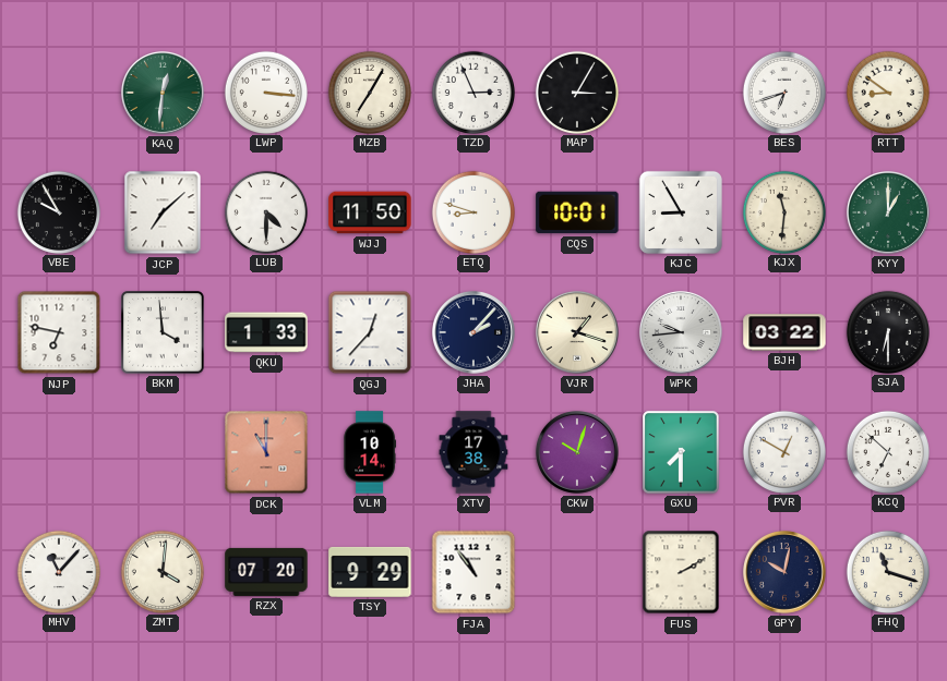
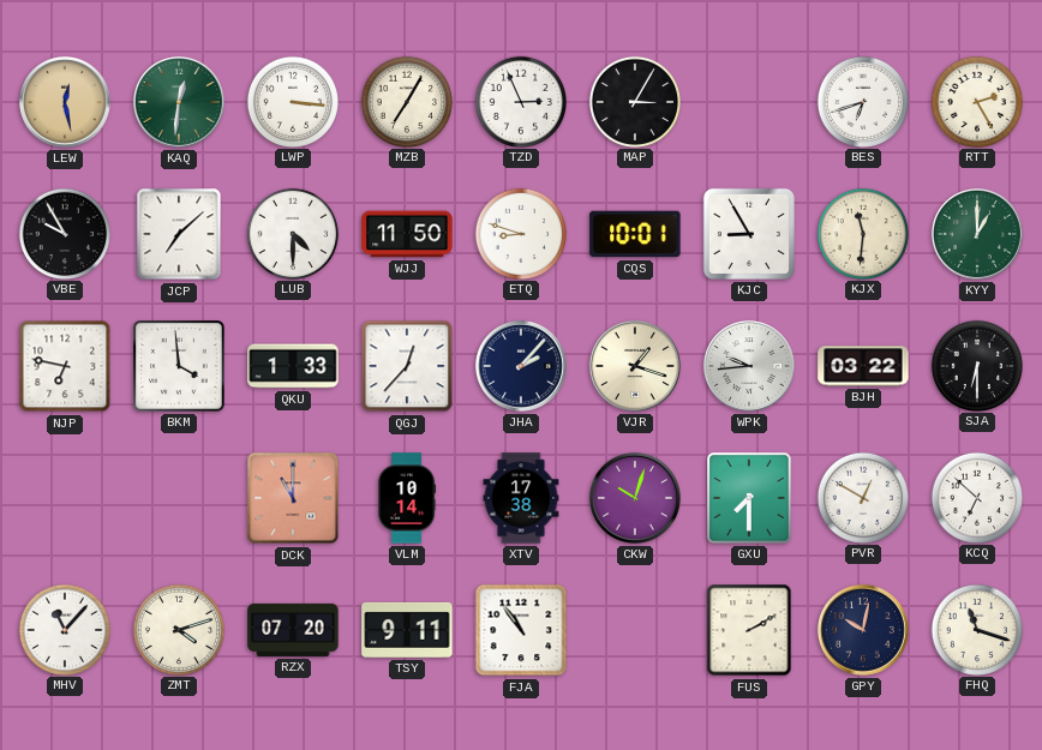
LEW: none -> 12:28
RTT: 8:51 -> 2:25
ZMT: 4:01 -> 4:12
TSY: 9:29 -> 9:11
